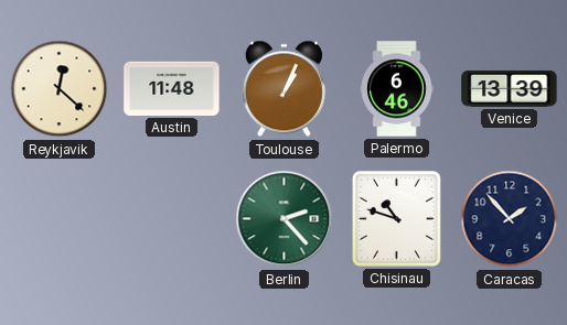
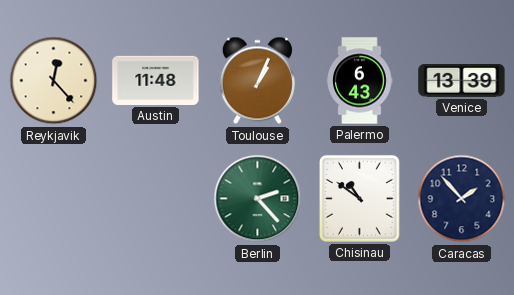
Reykjavik: 12:22 -> 12:23
Palermo: 6:46 -> 6:43
Chisinau: 10:48 -> 10:51
